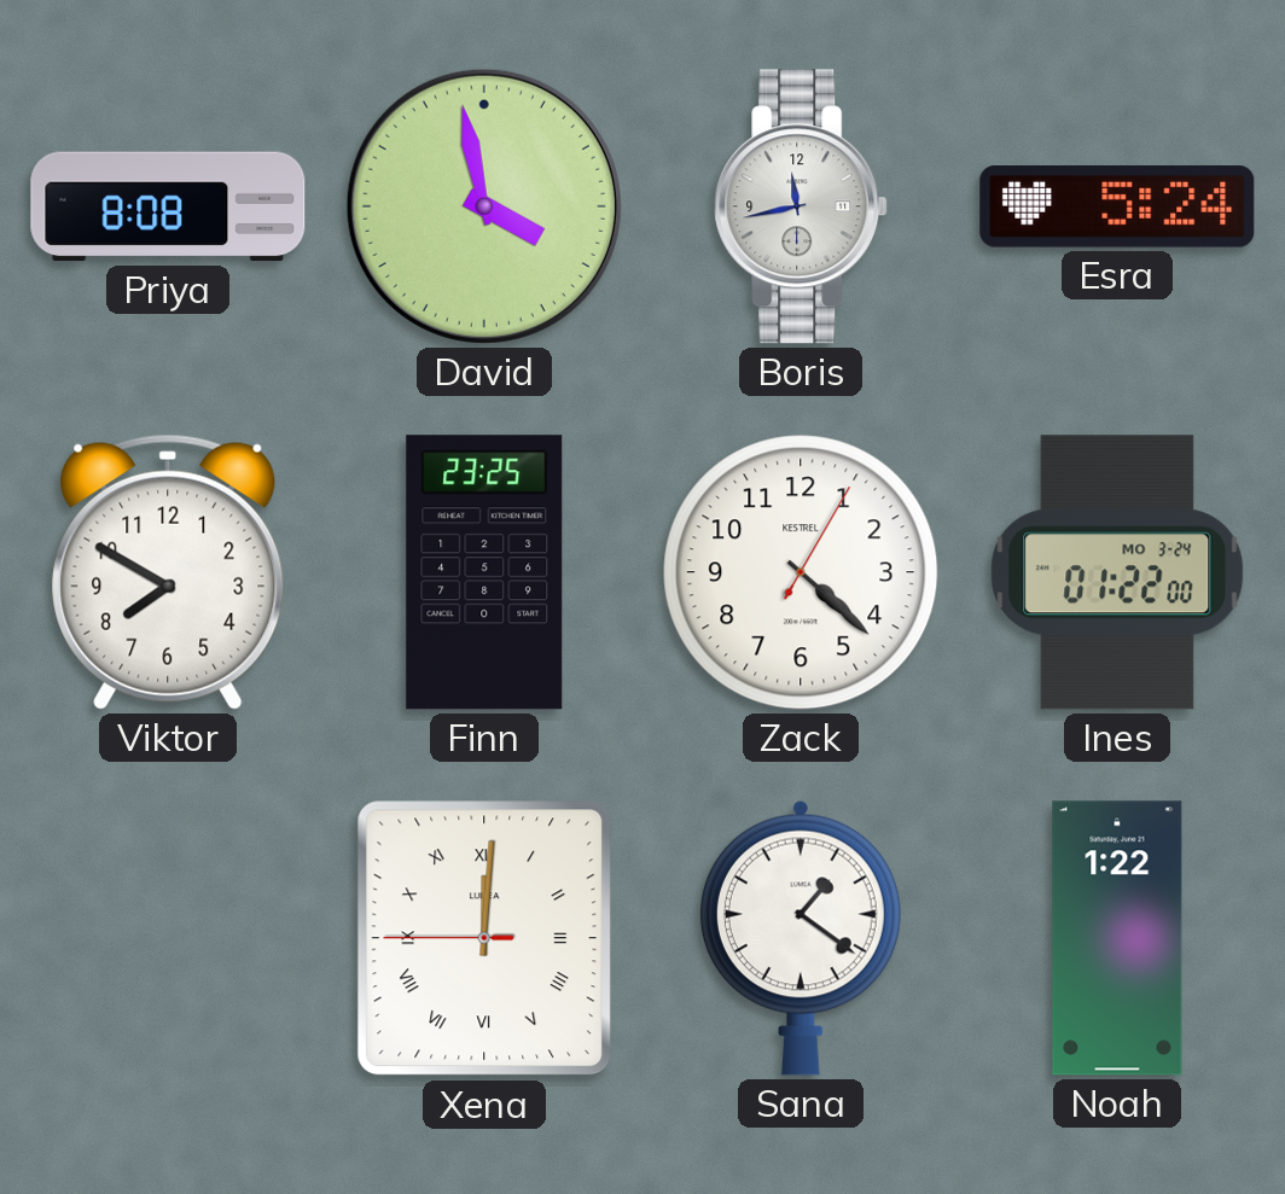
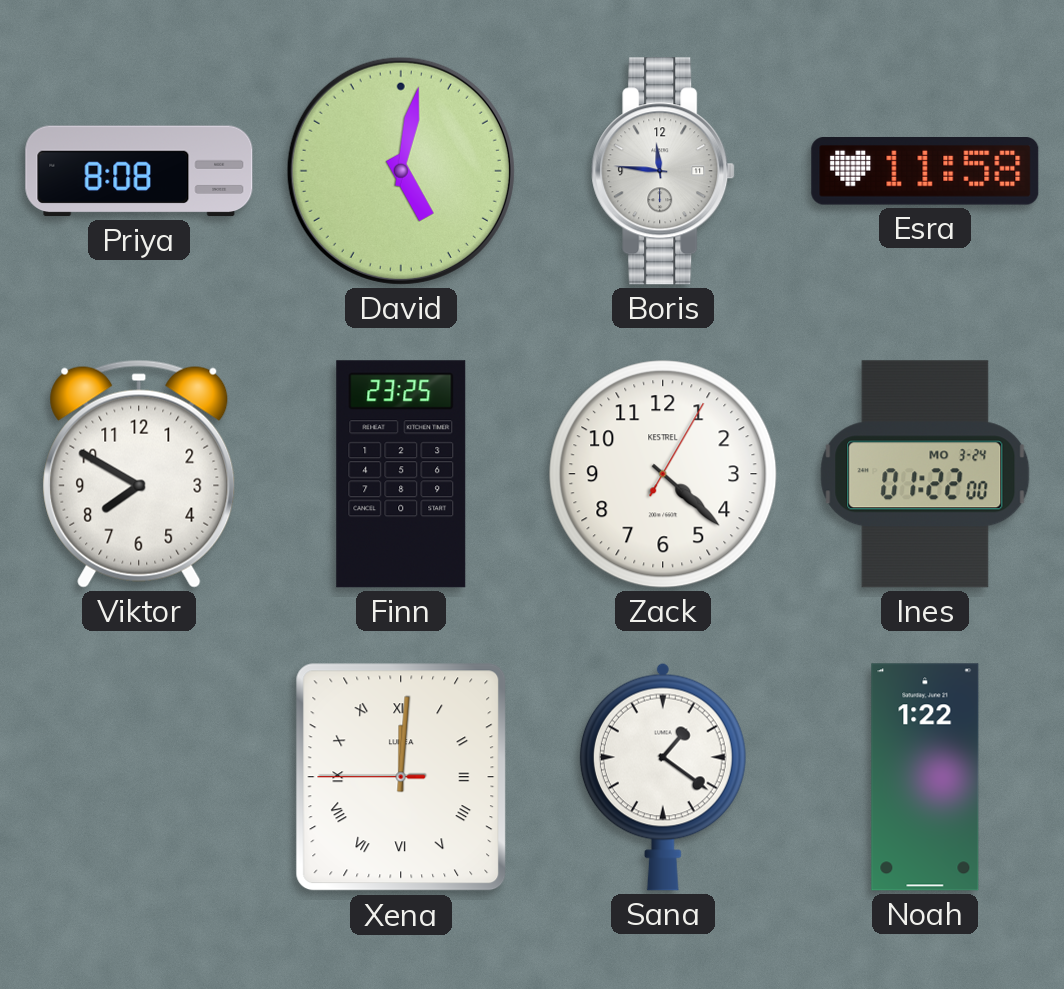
David: 3:58 -> 5:02
Boris: 11:43 -> 11:46
Esra: 5:24 -> 11:58
